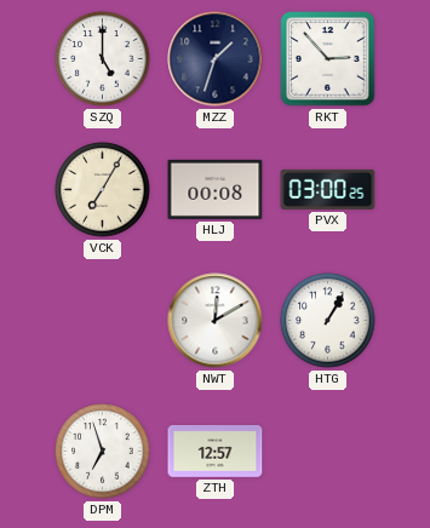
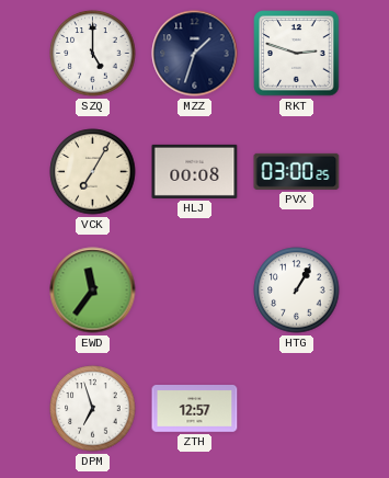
RKT: 2:53 -> 2:48
EWD: none -> 11:36
NWT: 12:10 -> none
